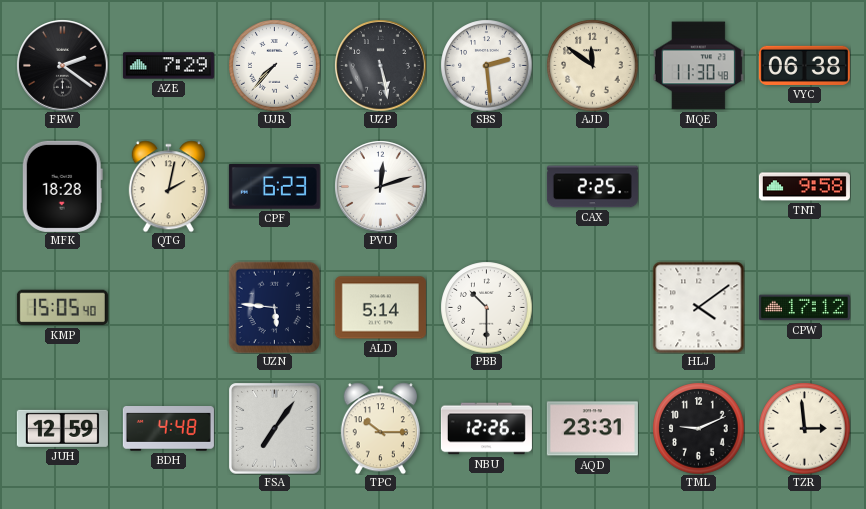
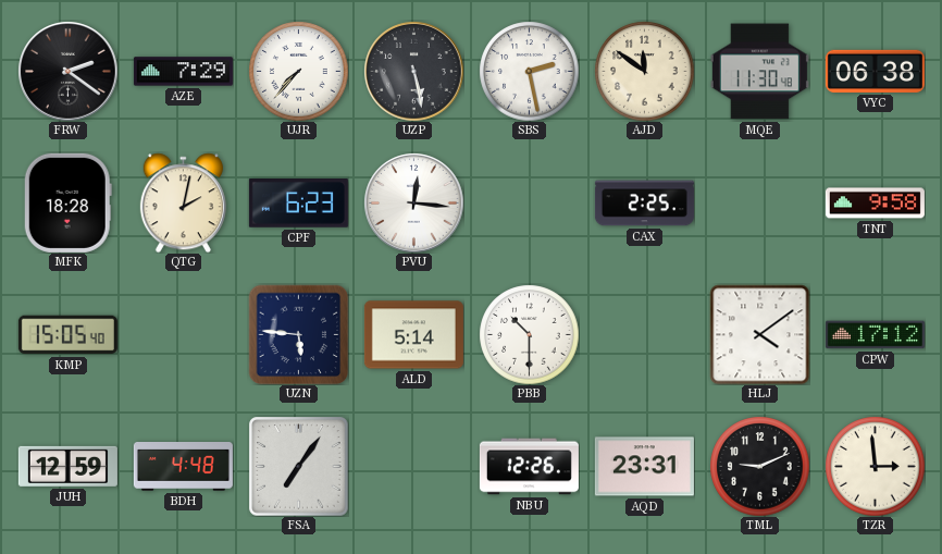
SBS: 2:29 -> 2:28
PVU: 12:12 -> 12:16
TPC: 10:15 -> none
